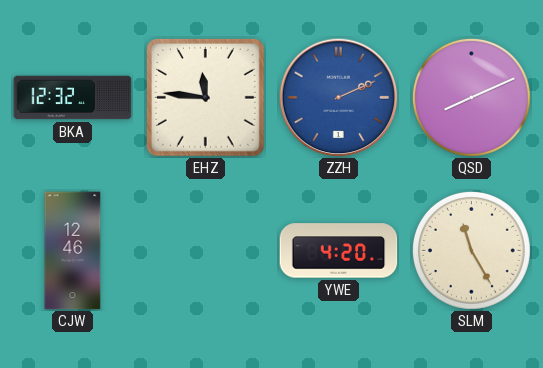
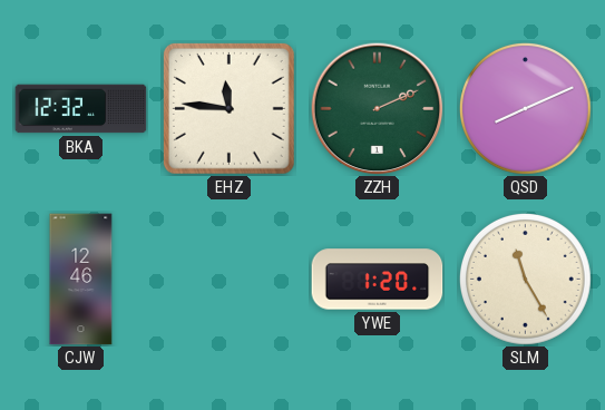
ZZH dial: blue -> green
YWE: 4:20 -> 1:20
